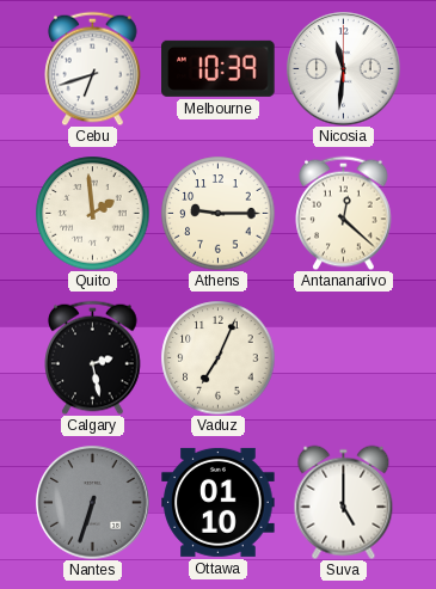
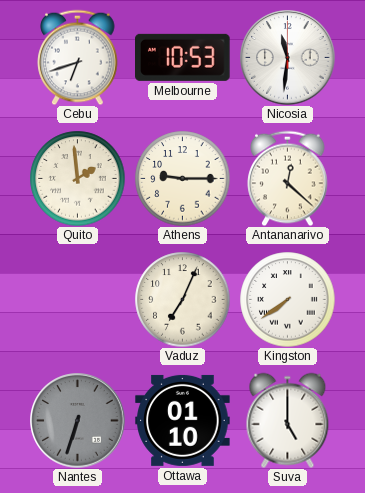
Melbourne: 10:39 -> 10:53
Calgary: 2:28 -> none
Kingston: none -> 7:39
